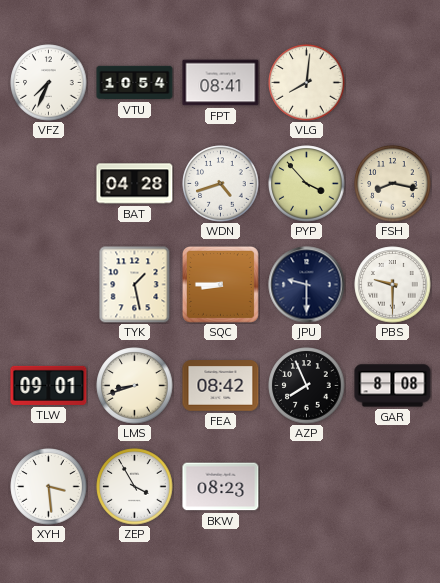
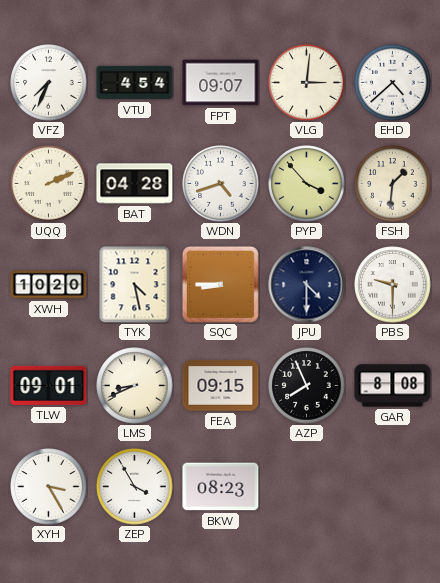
VTU: 10:54 -> 4:54
FPT: 08:41 -> 09:07
VLG: 8:01 -> 3:01
EHD: none -> 4:38
UQQ: none -> 2:11
FSH: 8:17 -> 1:31
XWH: none -> 10:20
TYK: 1:28 -> 4:28
JPU: 9:30 -> 4:30
LMS: 8:42 -> 8:41
FEA: 08:42 -> 09:15
XYH: 3:29 -> 3:25
